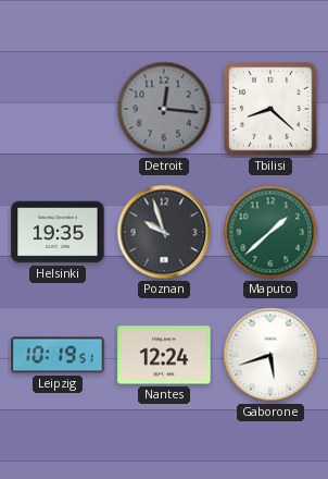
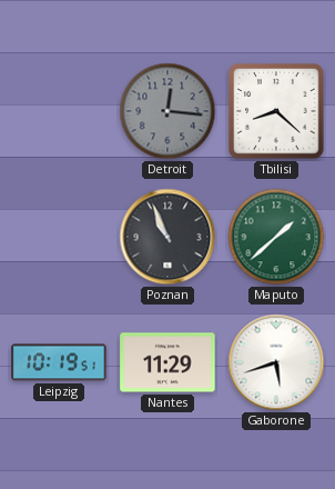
Helsinki: 19:35 -> none
Poznan: 9:57 -> 10:56
Nantes: 12:24 -> 11:29
